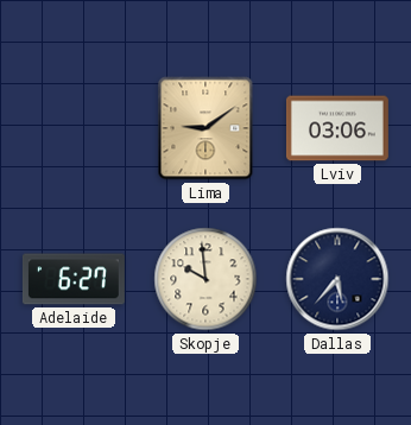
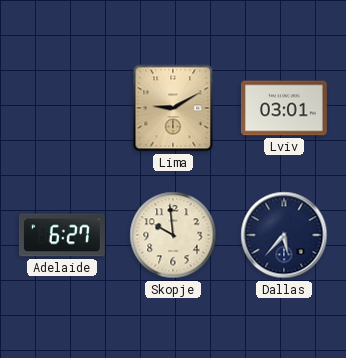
Lima: 9:09 -> 9:10
Lviv: 03:06 -> 03:01
